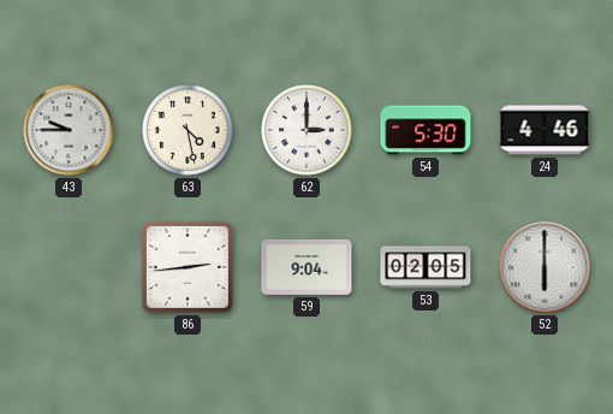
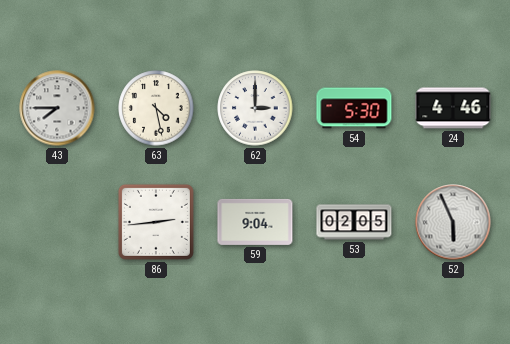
43: 9:45 -> 7:45
52: 6:00 -> 5:56
